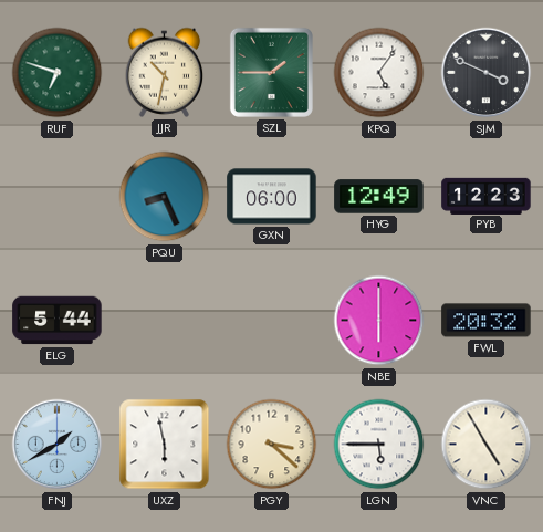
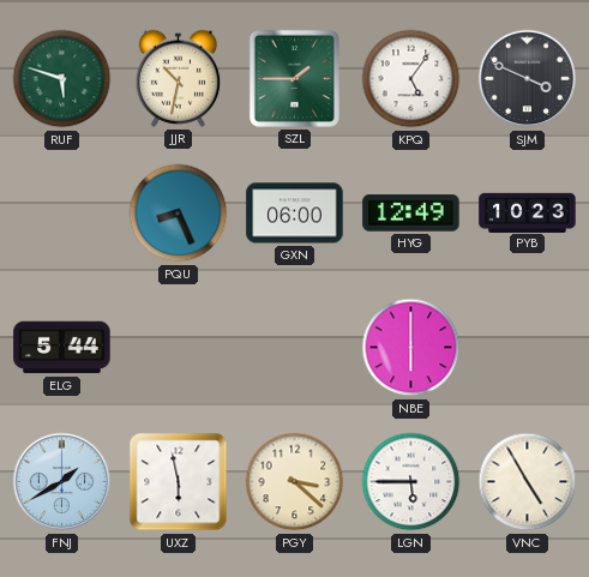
RUF: 6:48 -> 5:48
PYB: 12:23 -> 10:23
FWL: 20:32 -> none
